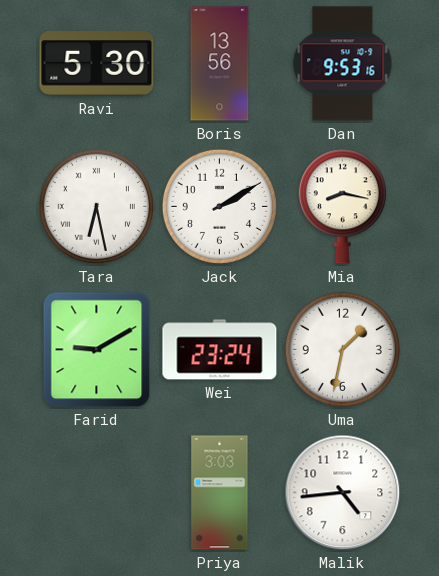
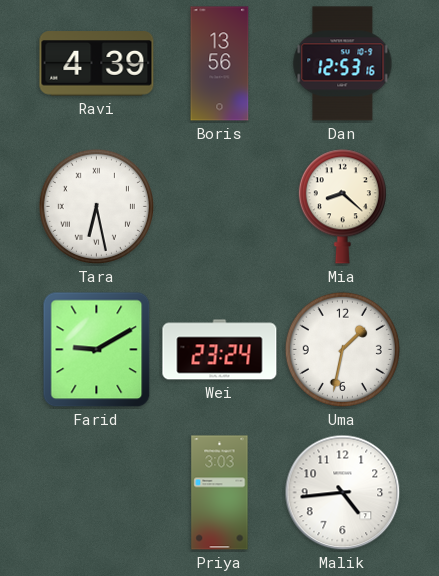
Ravi: 5:30 -> 4:39
Dan: 9:53 -> 12:53
Jack: 2:10 -> none
Mia: 8:17 -> 8:22
